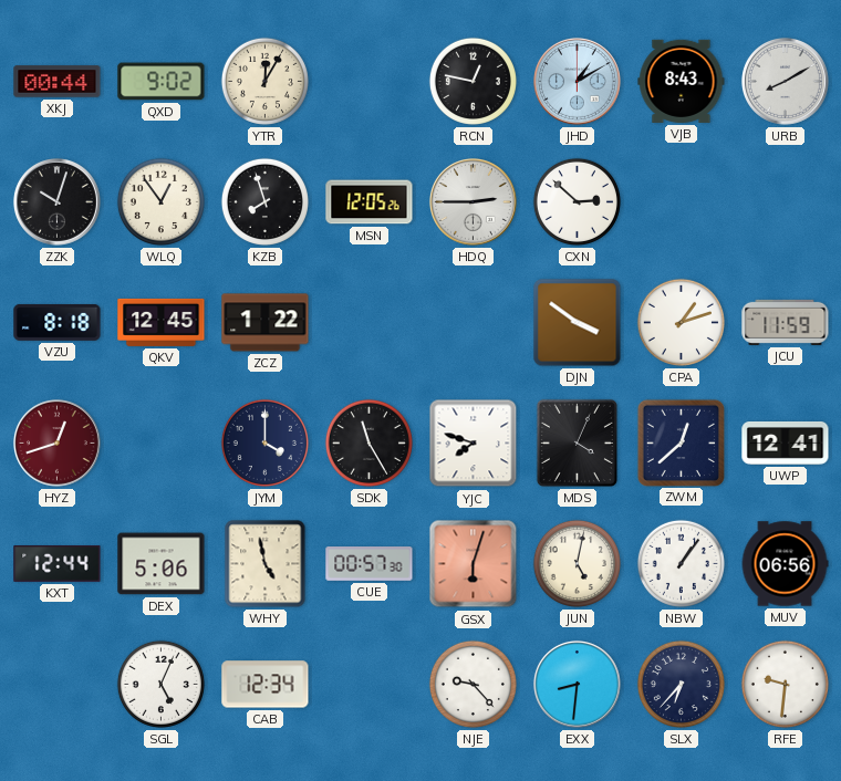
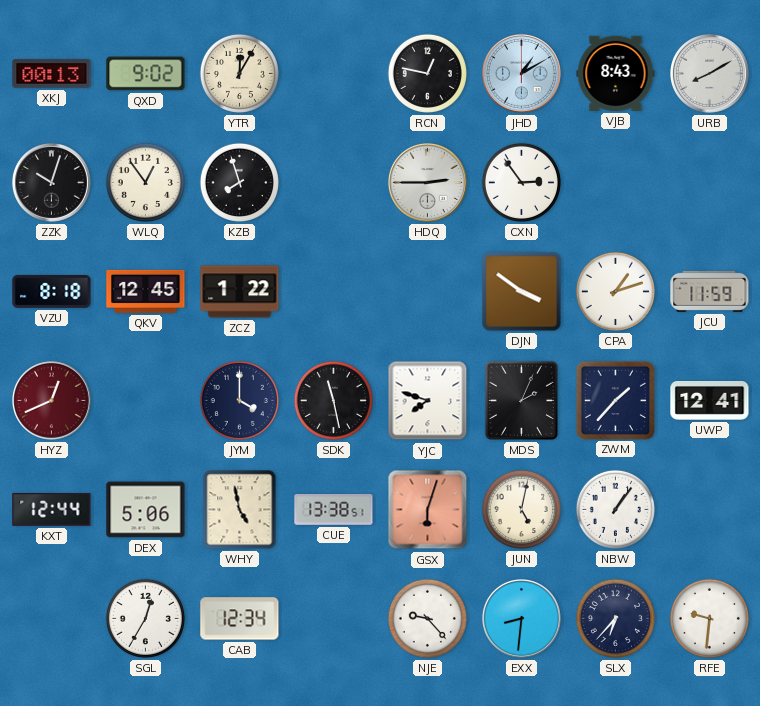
XKJ: 00:44 -> 00:13
MSN: 12:05 -> none
CXN: 2:52 -> 2:54
HYZ: 12:42 -> 12:41
SDK: 11:25 -> 11:28
MDS: 4:04 -> 2:04
ZWM: 12:38 -> 1:37
CUE: 00:57 -> 13:38
MUV: 06:56 -> none
SGL: 5:04 -> 12:35
